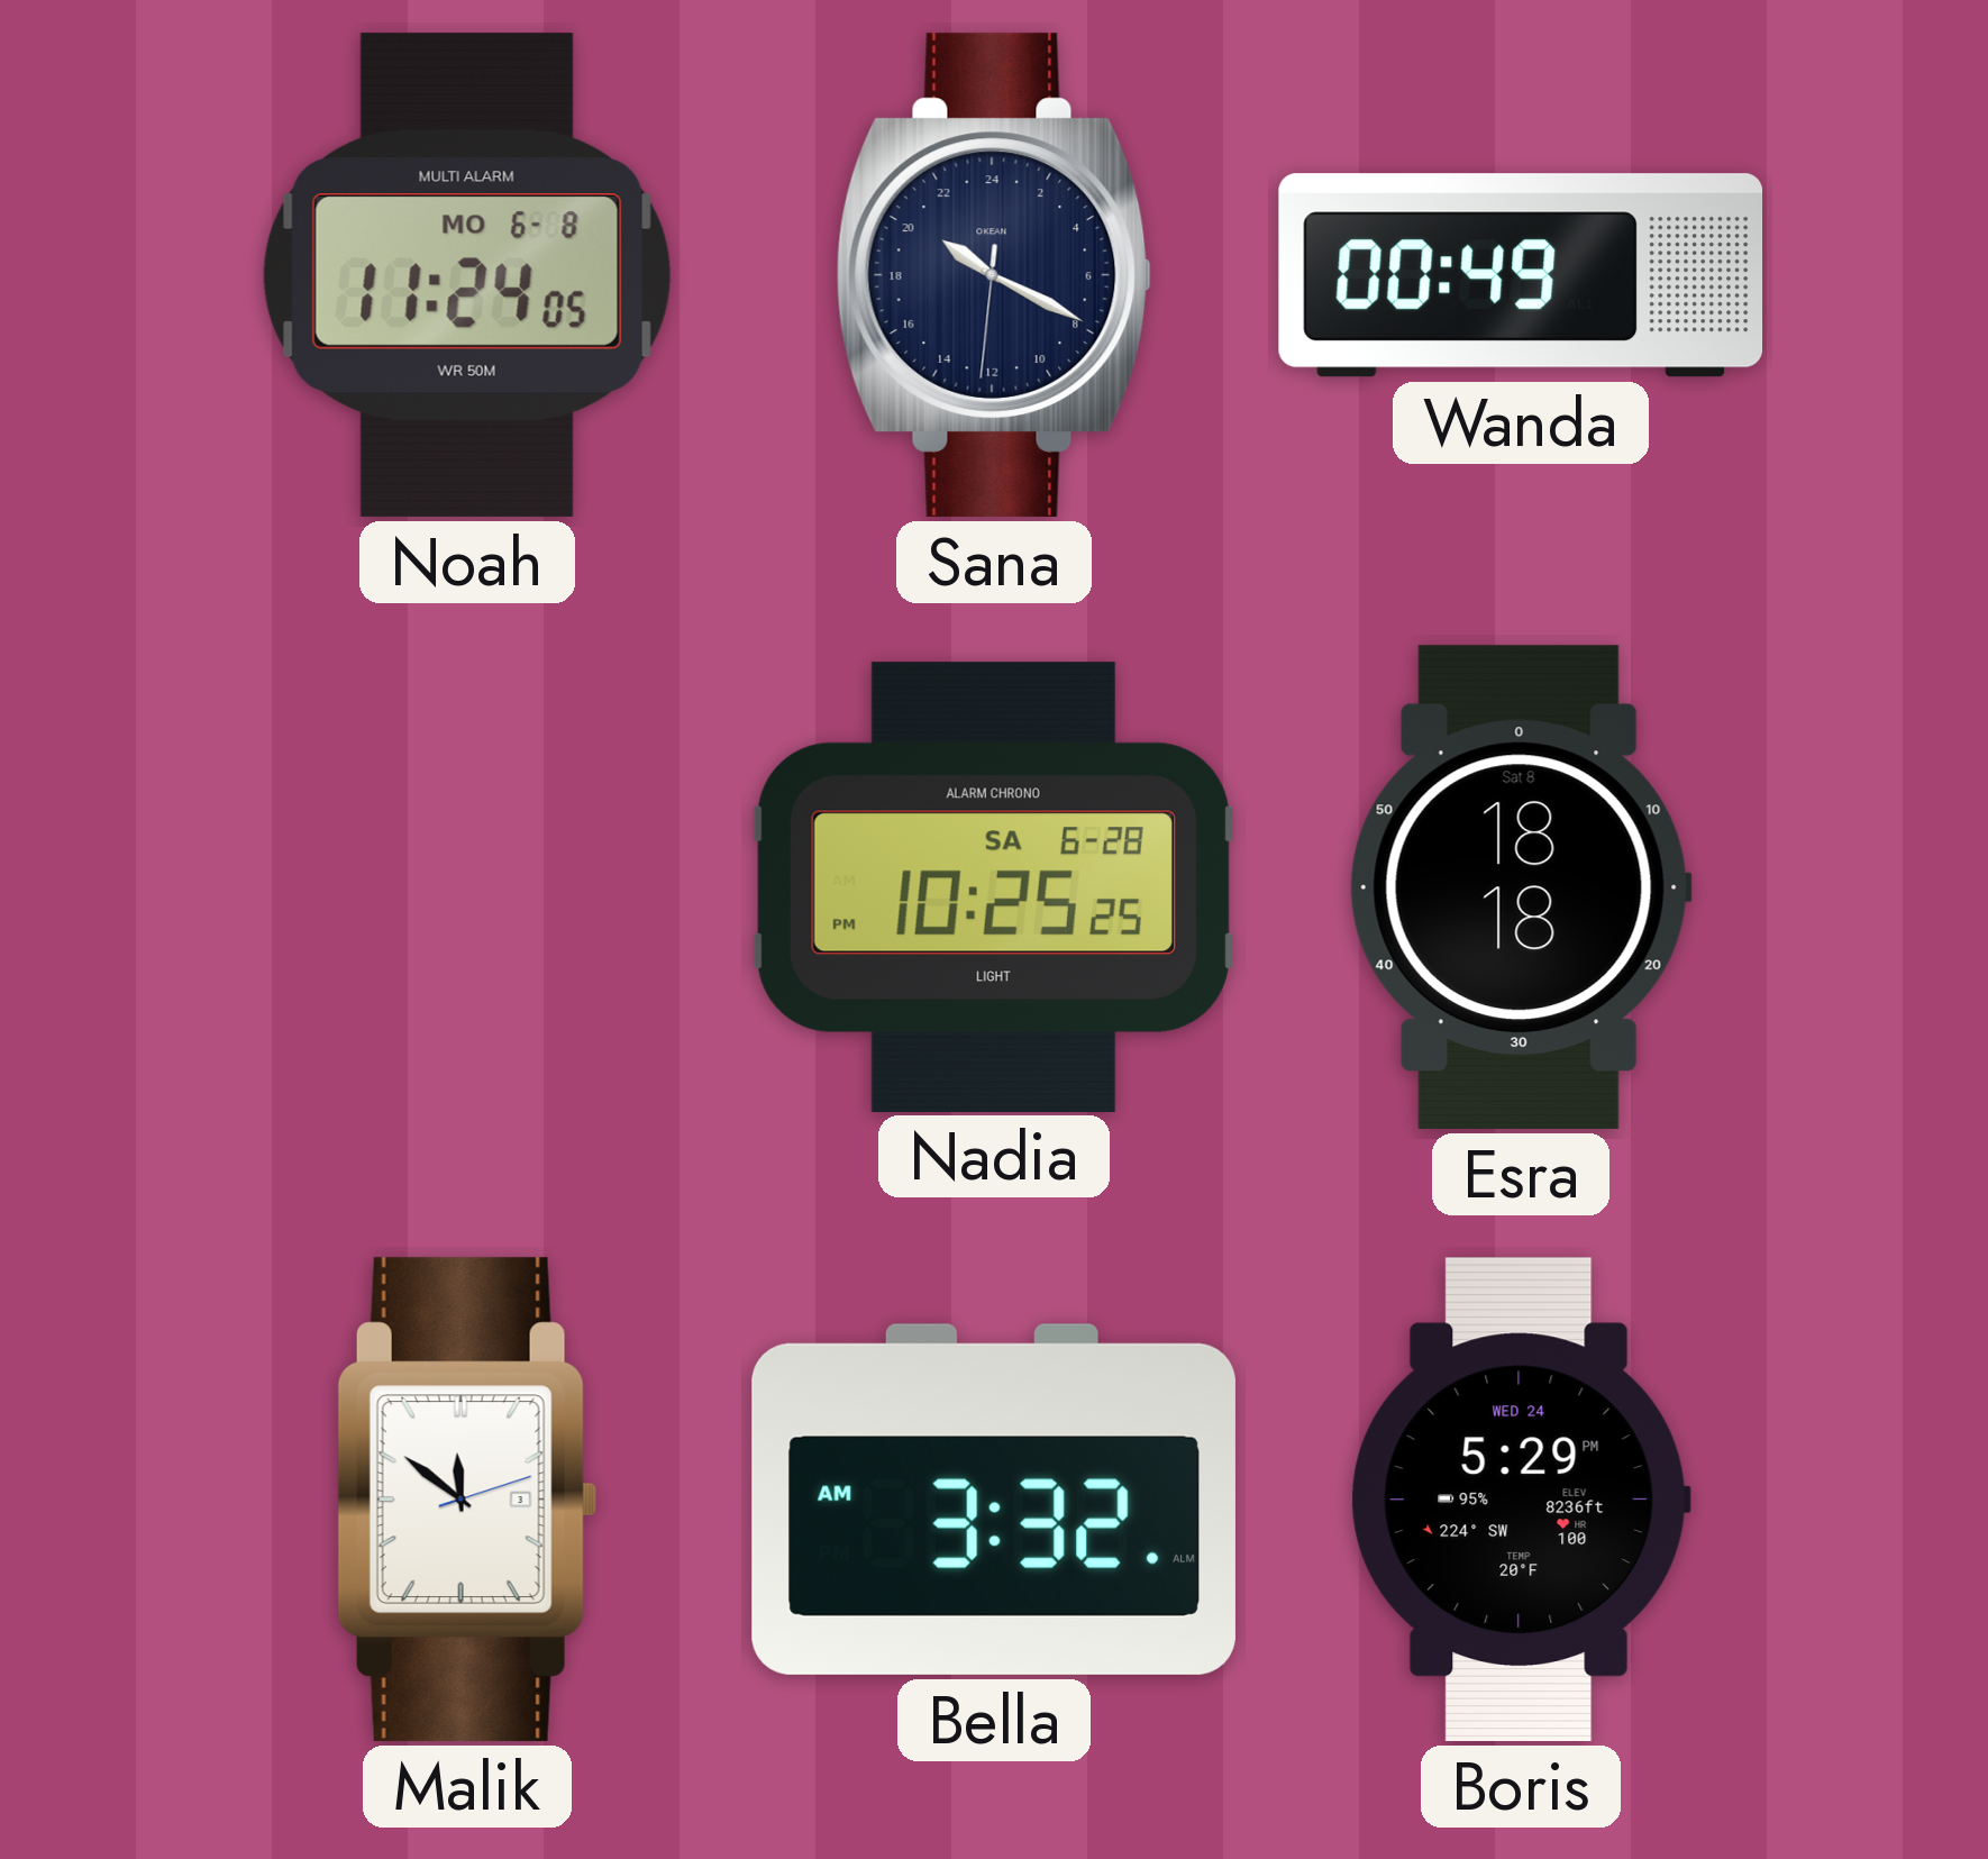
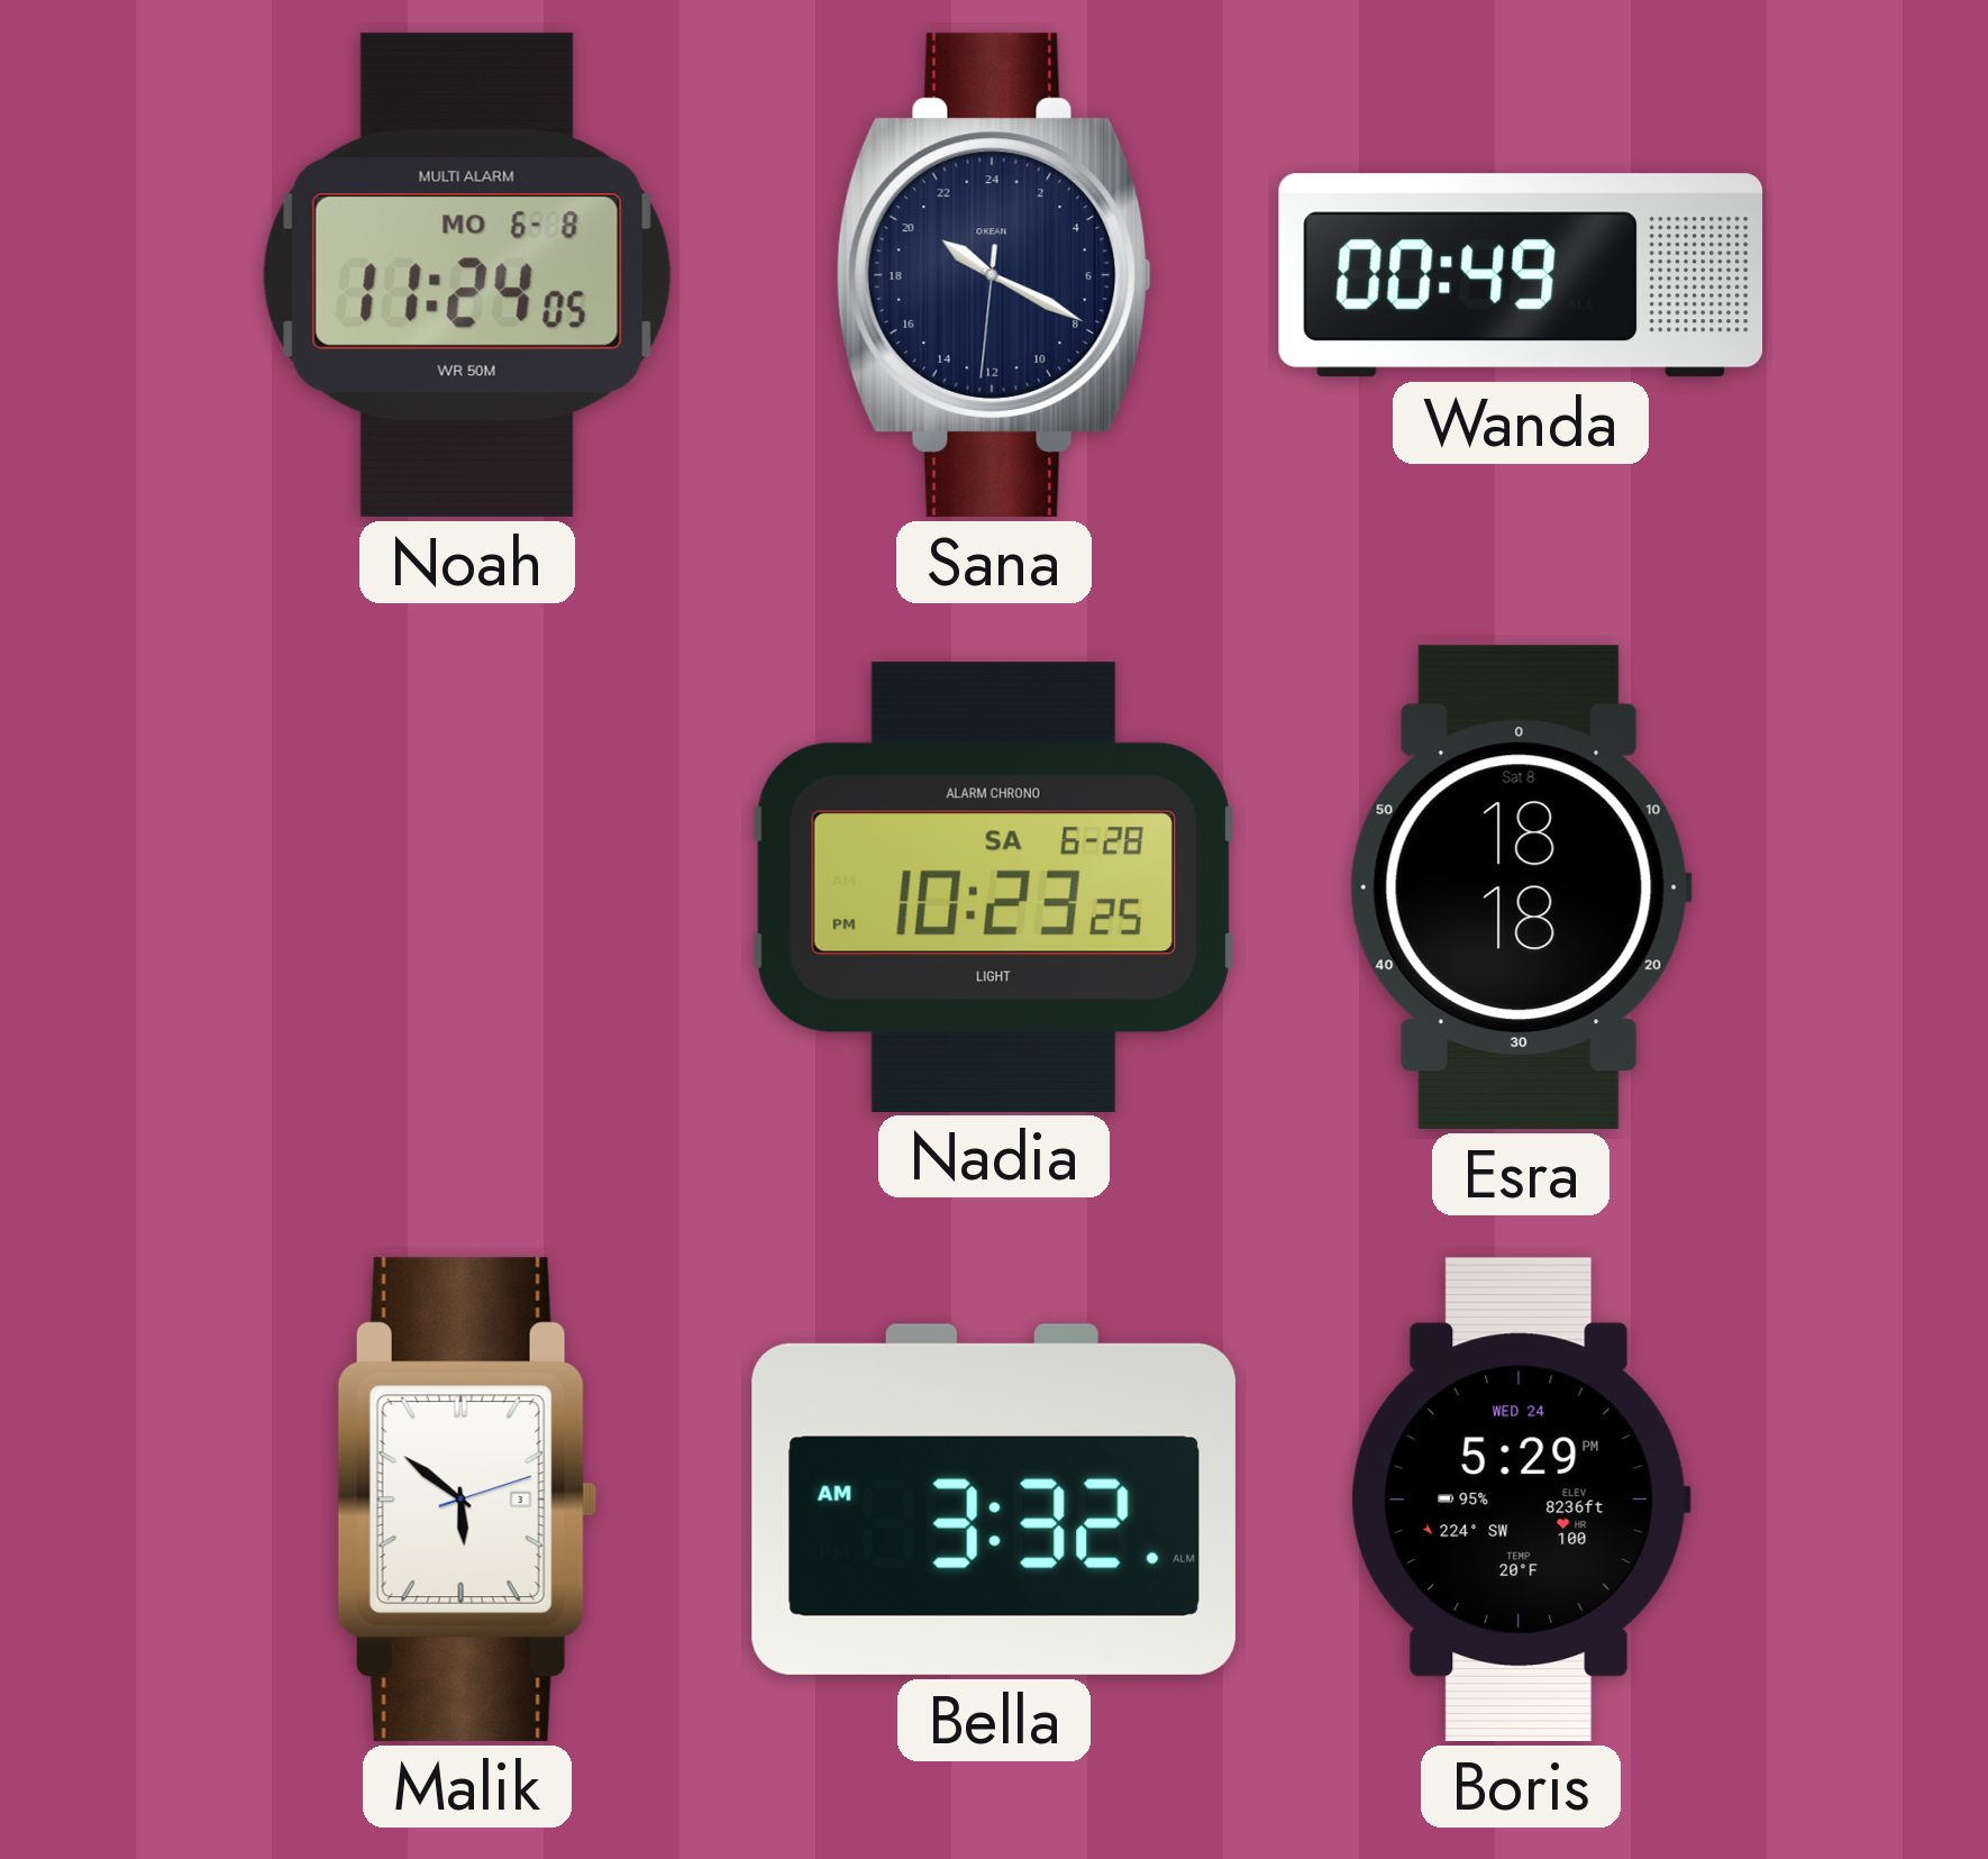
Nadia: 10:25 -> 10:23
Malik: 11:51 -> 5:51
